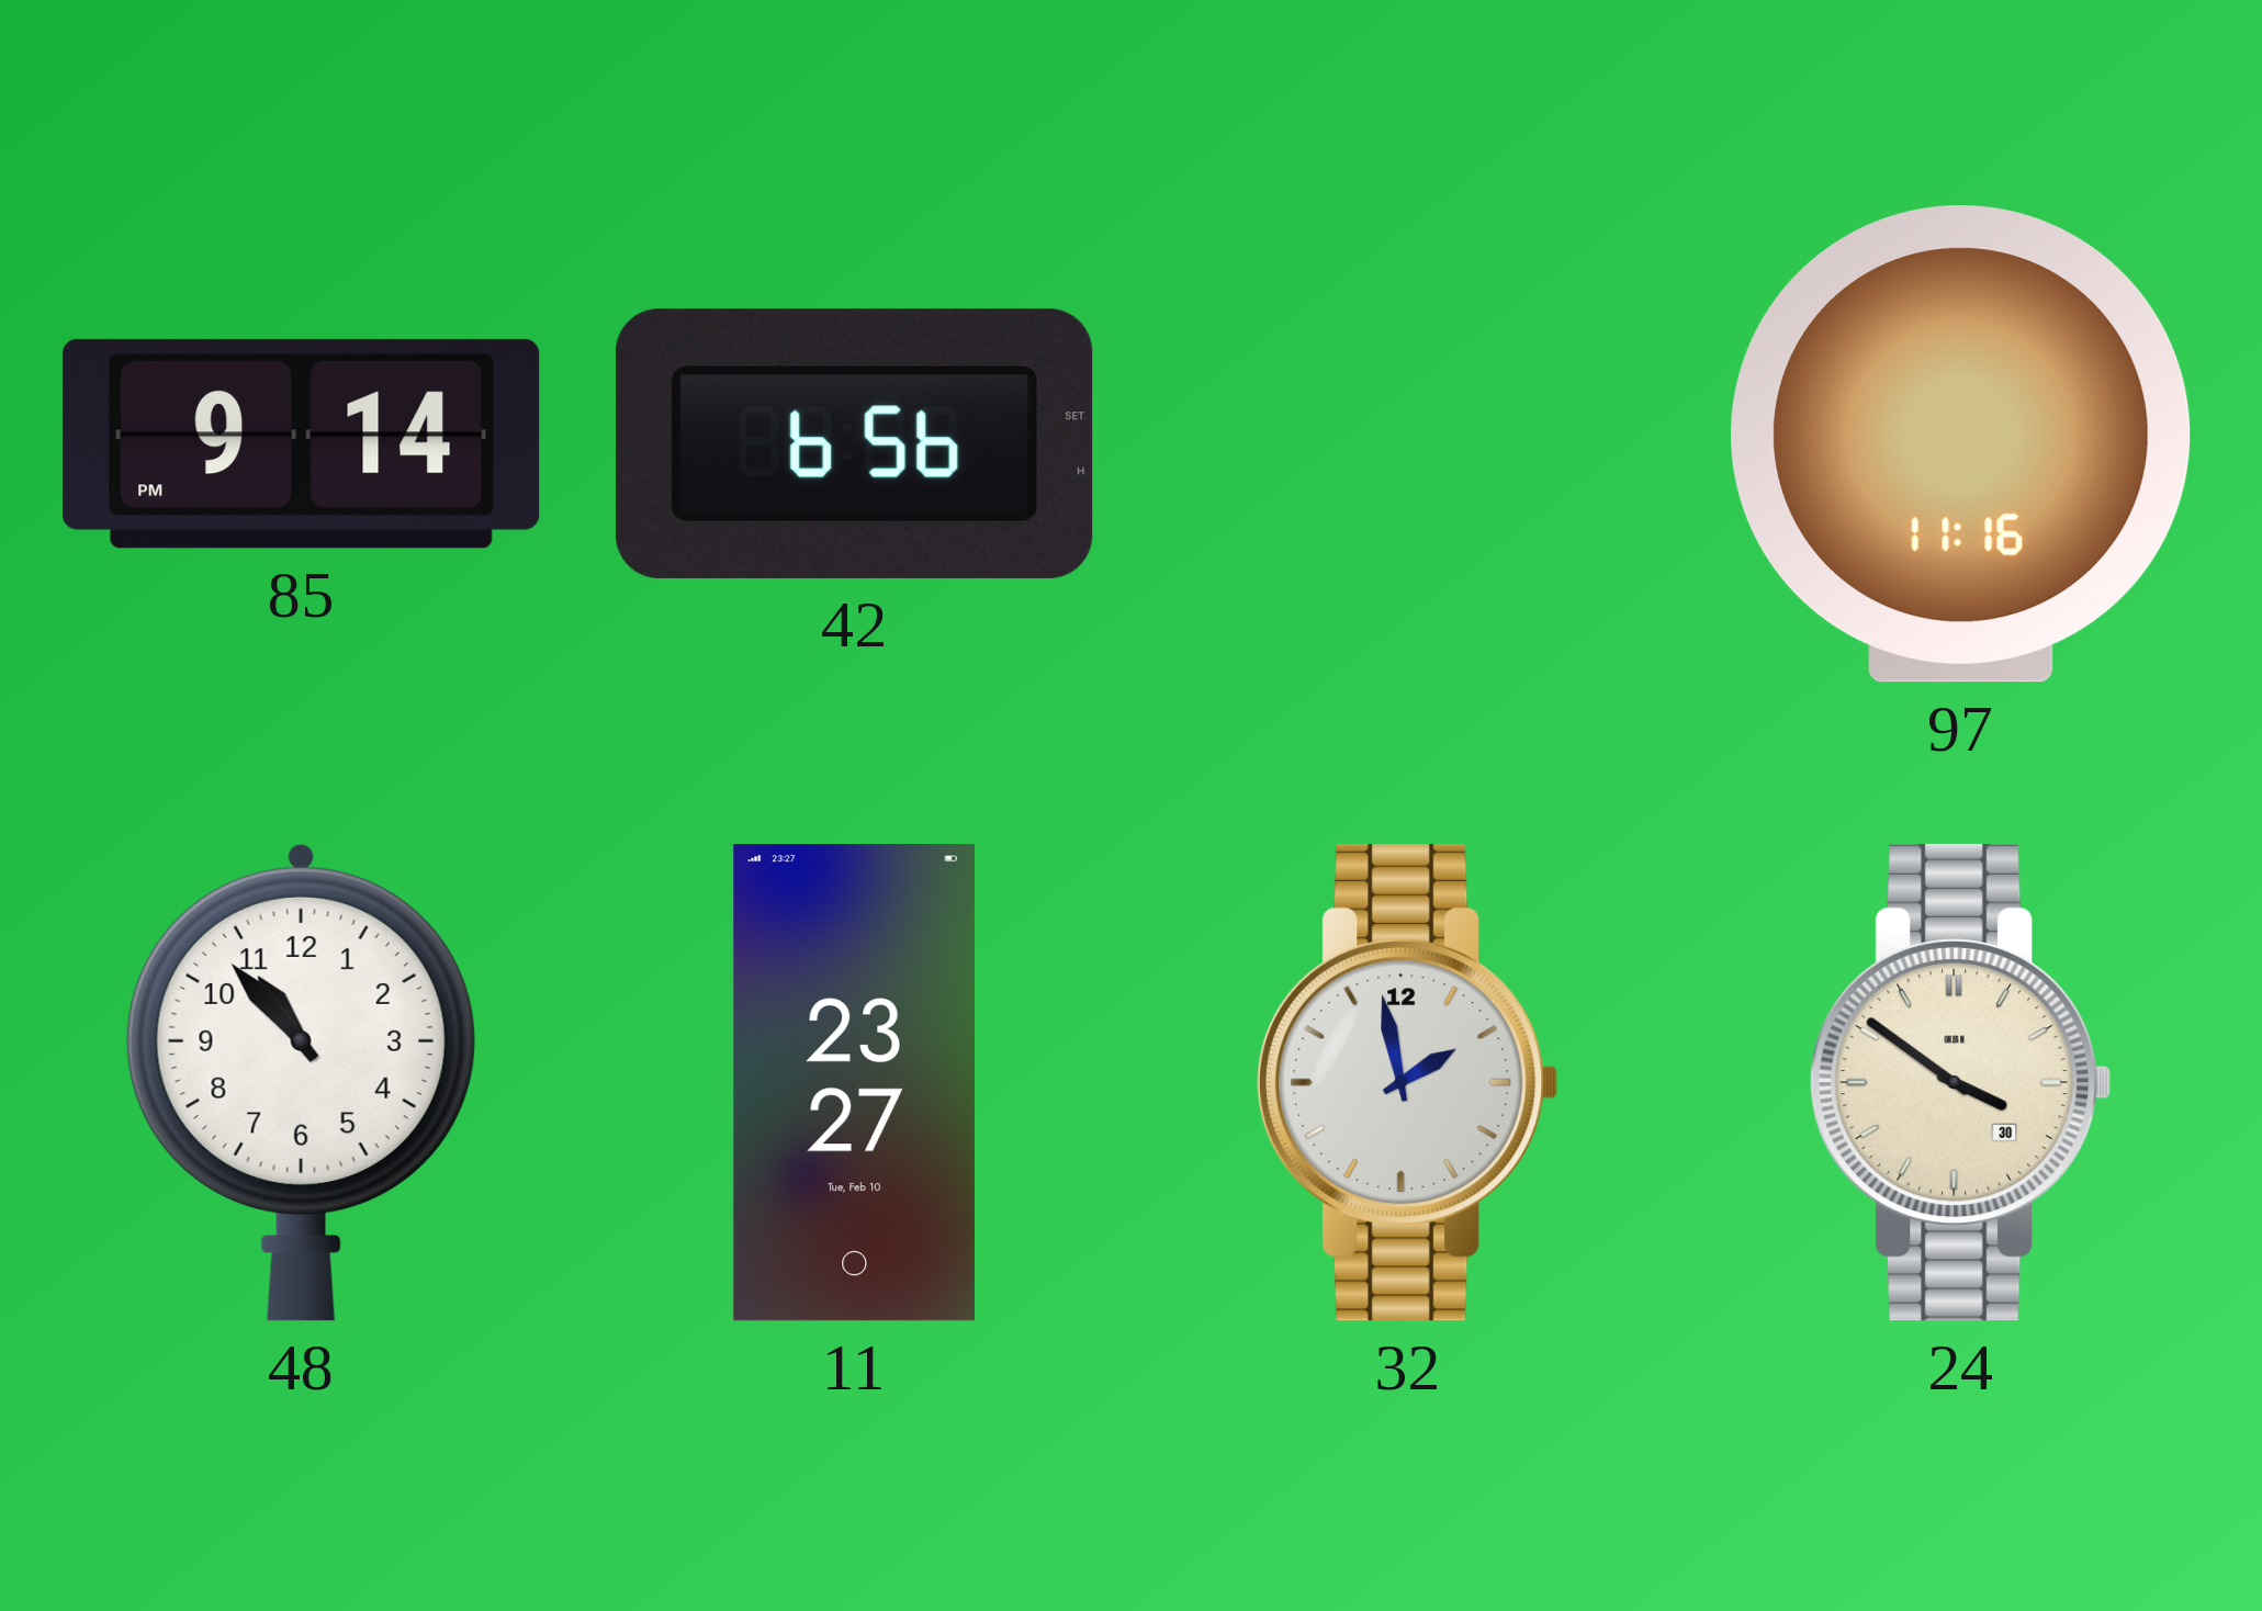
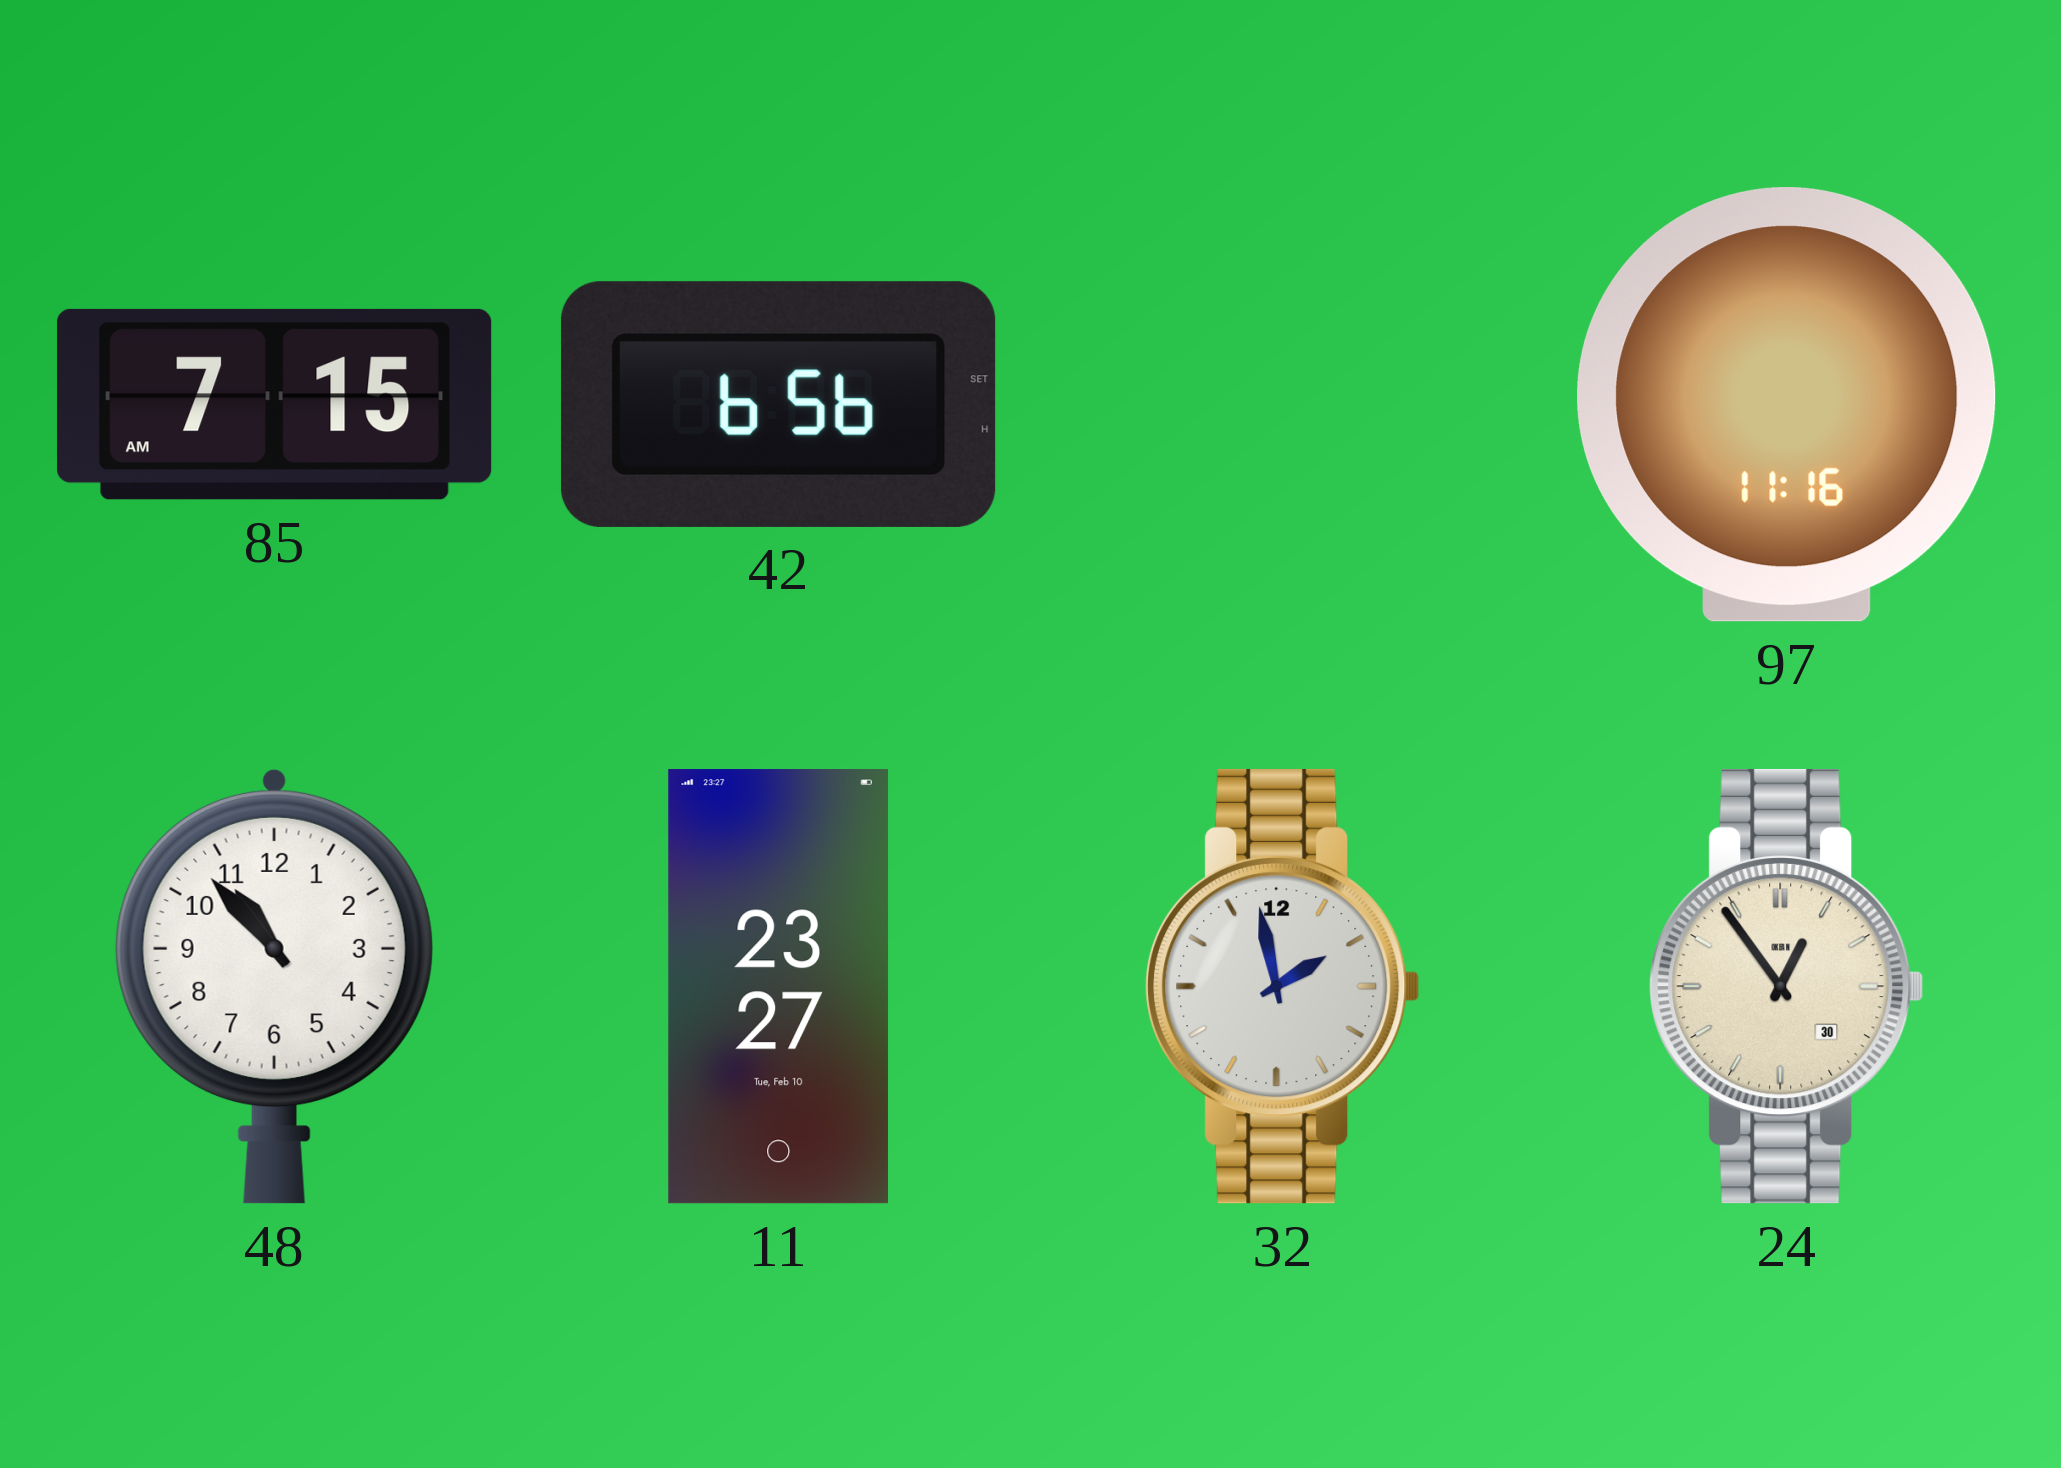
85: 9:14 -> 7:15
24: 3:51 -> 12:54
